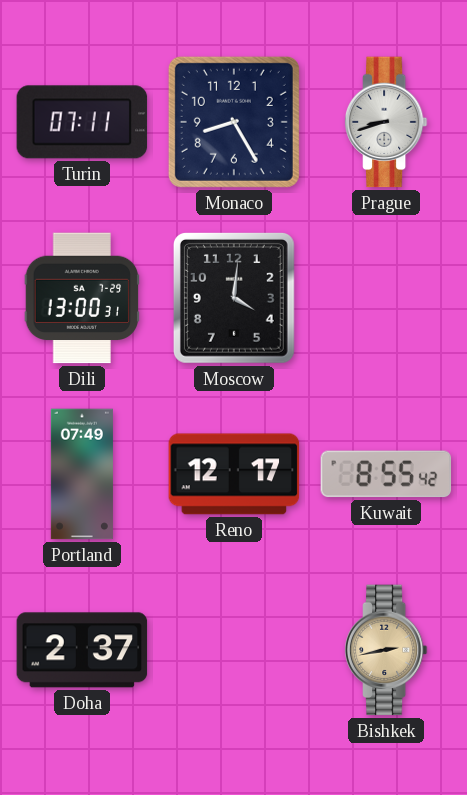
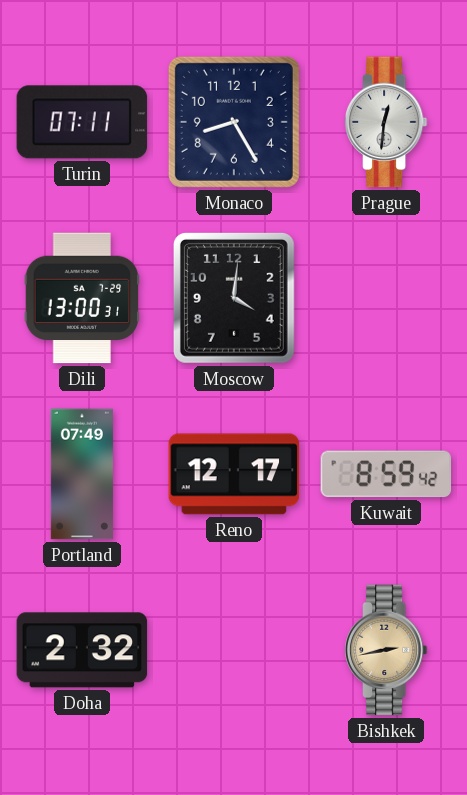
Prague: 8:42 -> 12:31
Kuwait: 8:55 -> 8:59
Doha: 2:37 -> 2:32
